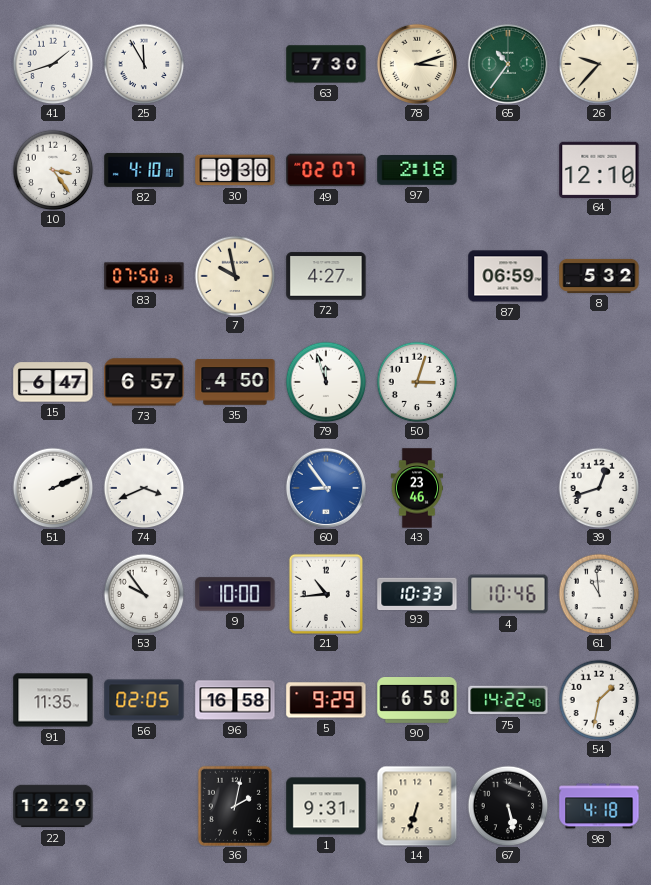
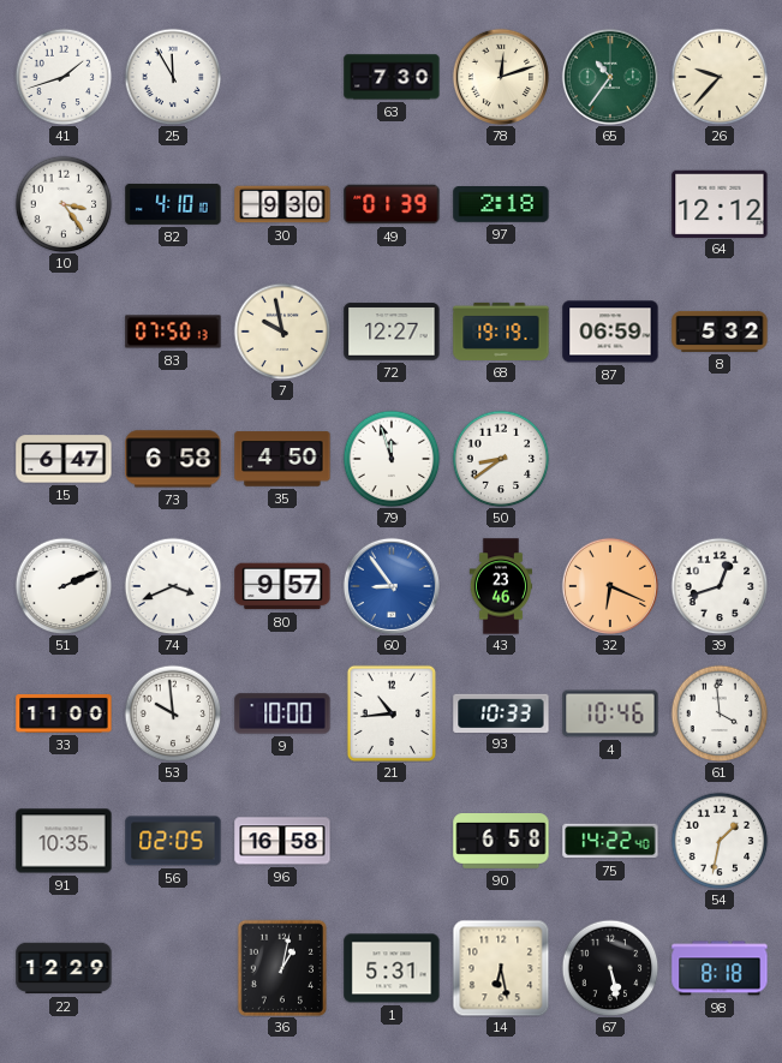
78: 3:12 -> 12:12
49: 02:07 -> 01:39
64: 12:10 -> 12:12
72: 4:27 -> 12:27
68: none -> 19:19
73: 6:57 -> 6:58
50: 3:03 -> 8:39
80: none -> 9:57
32: none -> 6:19
33: none -> 11:00
53: 9:54 -> 9:59
61: 10:59 -> 3:59
91: 11:35 -> 10:35
5: 9:29 -> none
36: 2:02 -> 1:02
1: 9:31 -> 5:31
14: 6:33 -> 6:28
98: 4:18 -> 8:18
